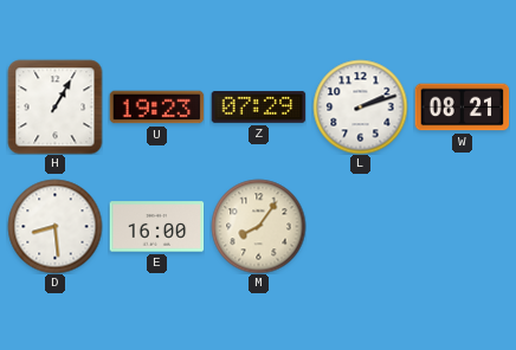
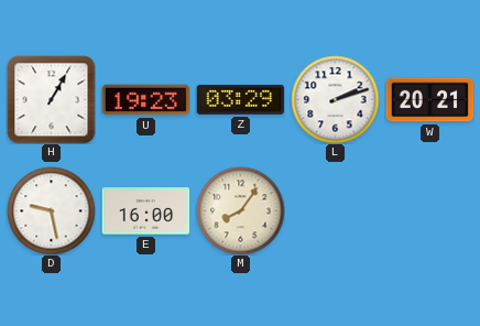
Z: 07:29 -> 03:29
W: 08:21 -> 20:21
D: 8:29 -> 9:28
